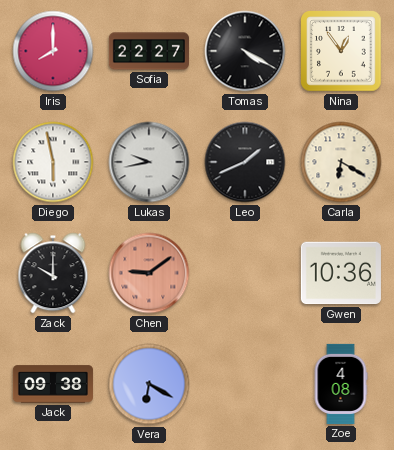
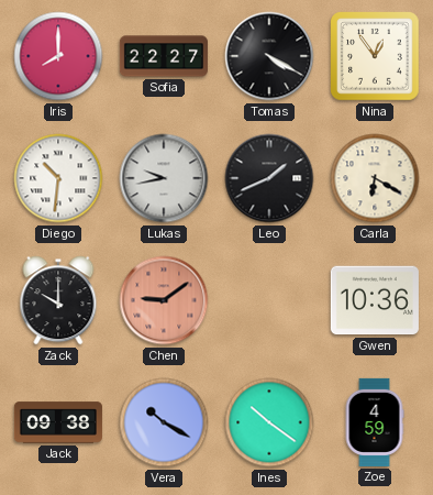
Diego: 5:58 -> 10:31
Vera: 6:20 -> 10:20
Ines: none -> 10:21
Zoe: 4:08 -> 4:59
